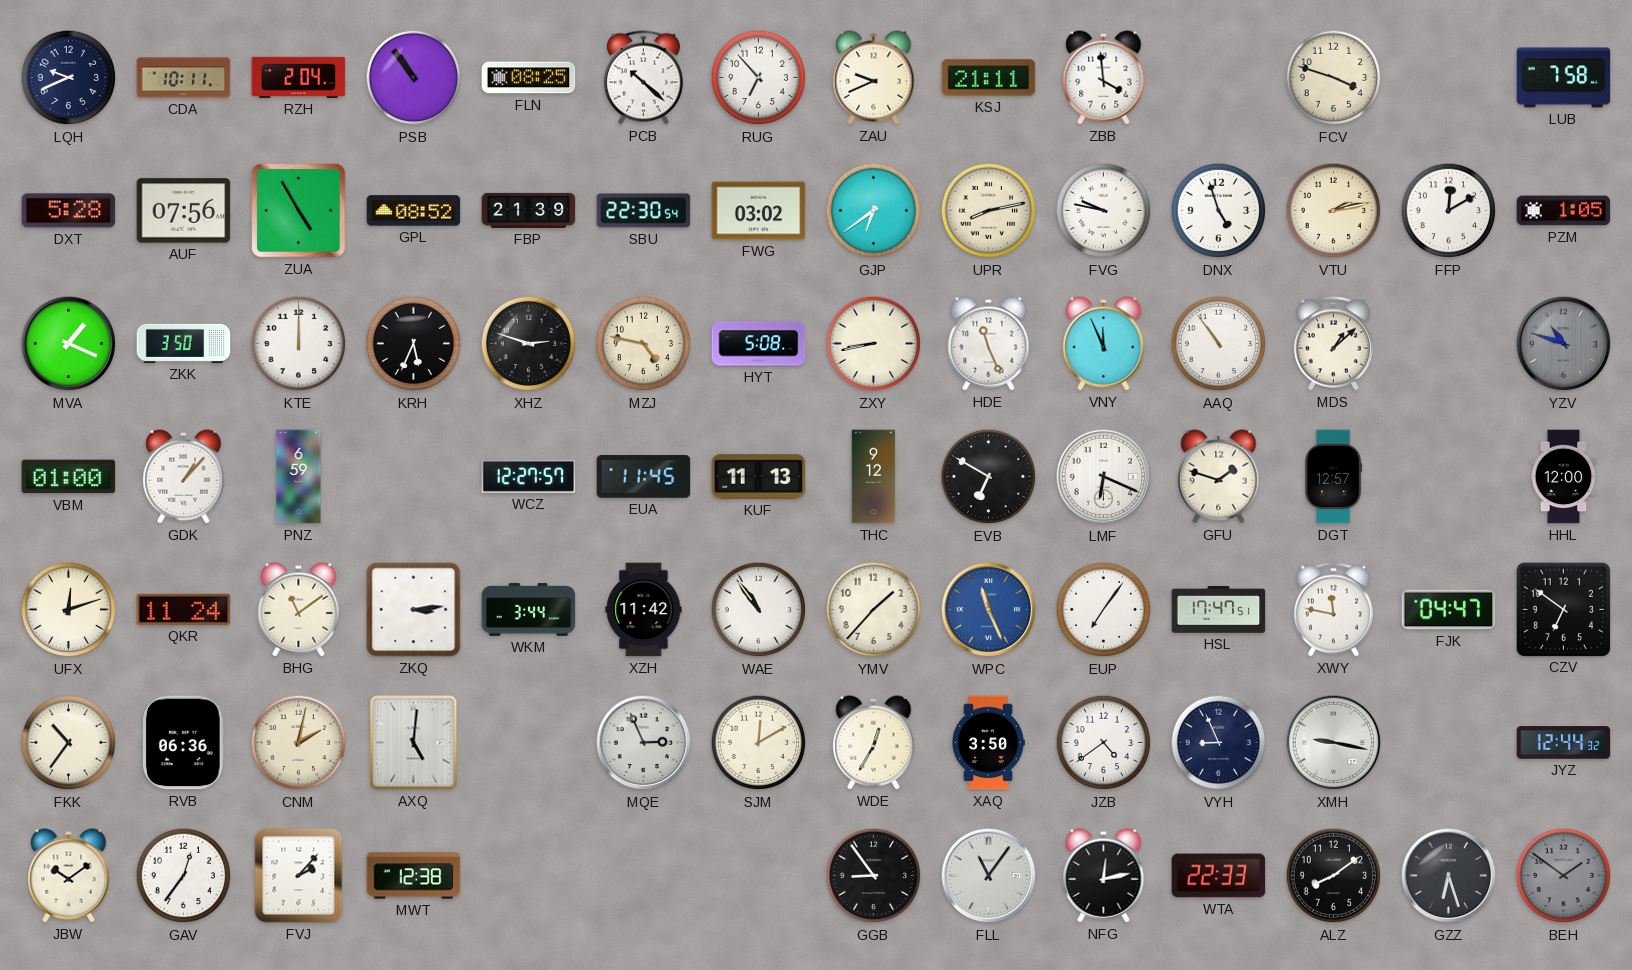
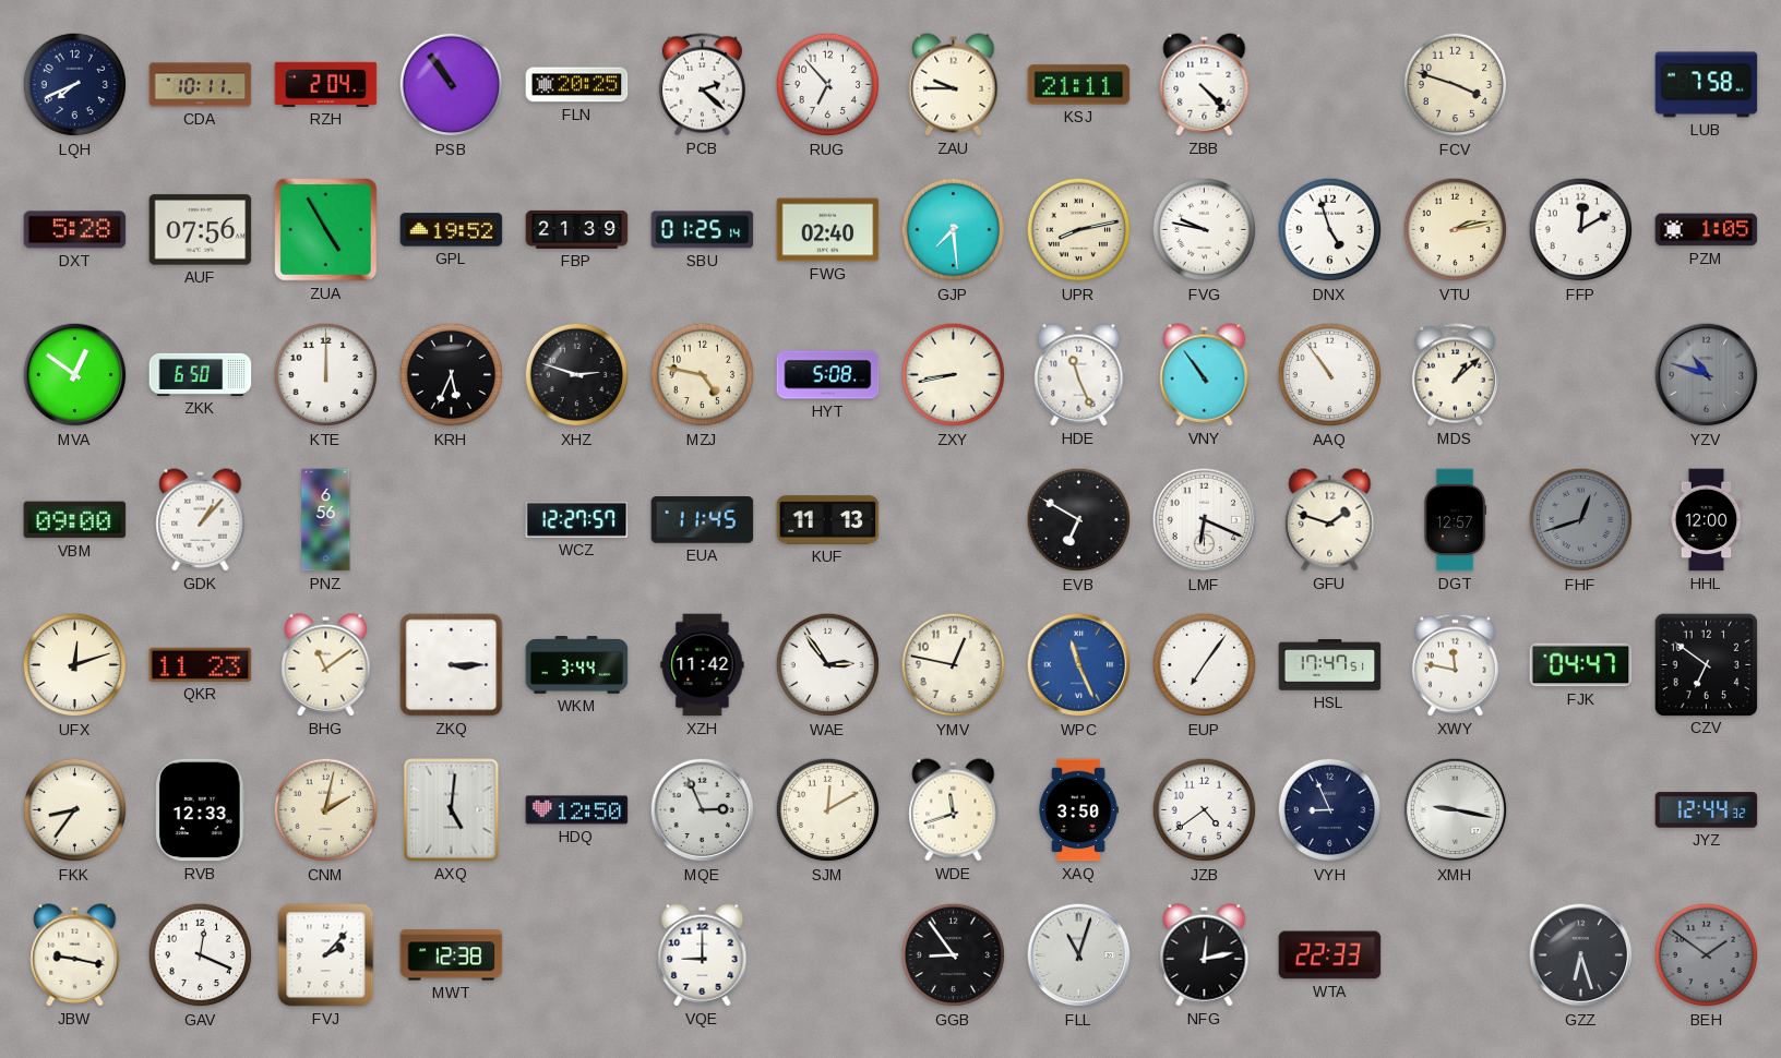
LQH: 9:41 -> 7:41
FLN: 08:25 -> 20:25
PCB: 10:22 -> 2:22
ZAU: 9:41 -> 9:45
ZBB: 3:59 -> 4:23
GPL: 08:52 -> 19:52
SBU: 22:30 -> 01:25
FWG: 03:02 -> 02:40
GJP: 6:39 -> 7:29
MVA: 1:19 -> 12:51
ZKK: 3:50 -> 6:50
VNY: 11:56 -> 10:54
VBM: 01:00 -> 09:00
PNZ: 6:59 -> 6:56
THC: 9:12 -> none
FHF: none -> 12:42
QKR: 11:24 -> 11:23
ZKQ: 3:14 -> 3:15
WAE: 10:54 -> 2:54
YMV: 1:37 -> 12:47
FKK: 10:36 -> 8:36
RVB: 06:36 -> 12:33
HDQ: none -> 12:50
WDE: 12:35 -> 11:42
JBW: 10:09 -> 9:17
GAV: 12:36 -> 12:19
VQE: none -> 9:00
FLL: 11:06 -> 11:03
ALZ: 8:09 -> none
